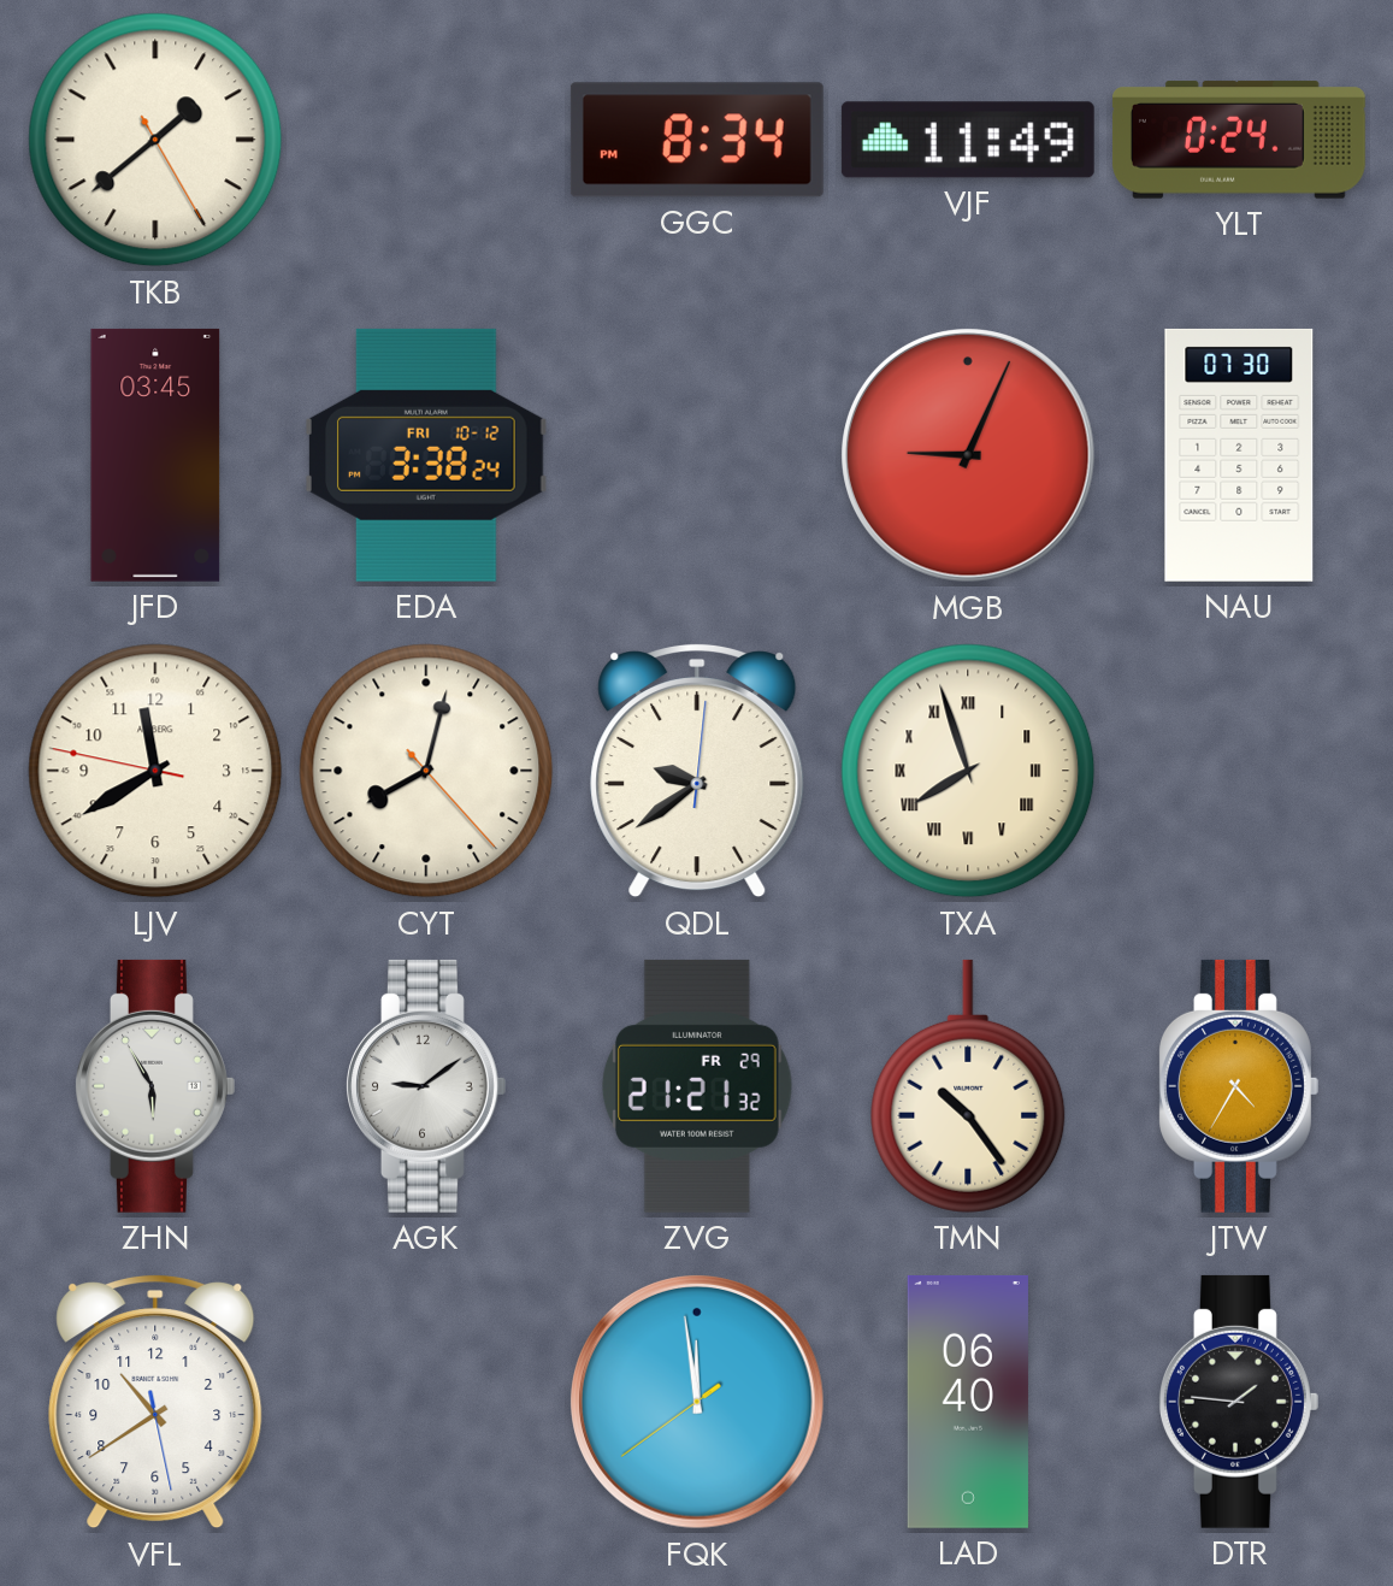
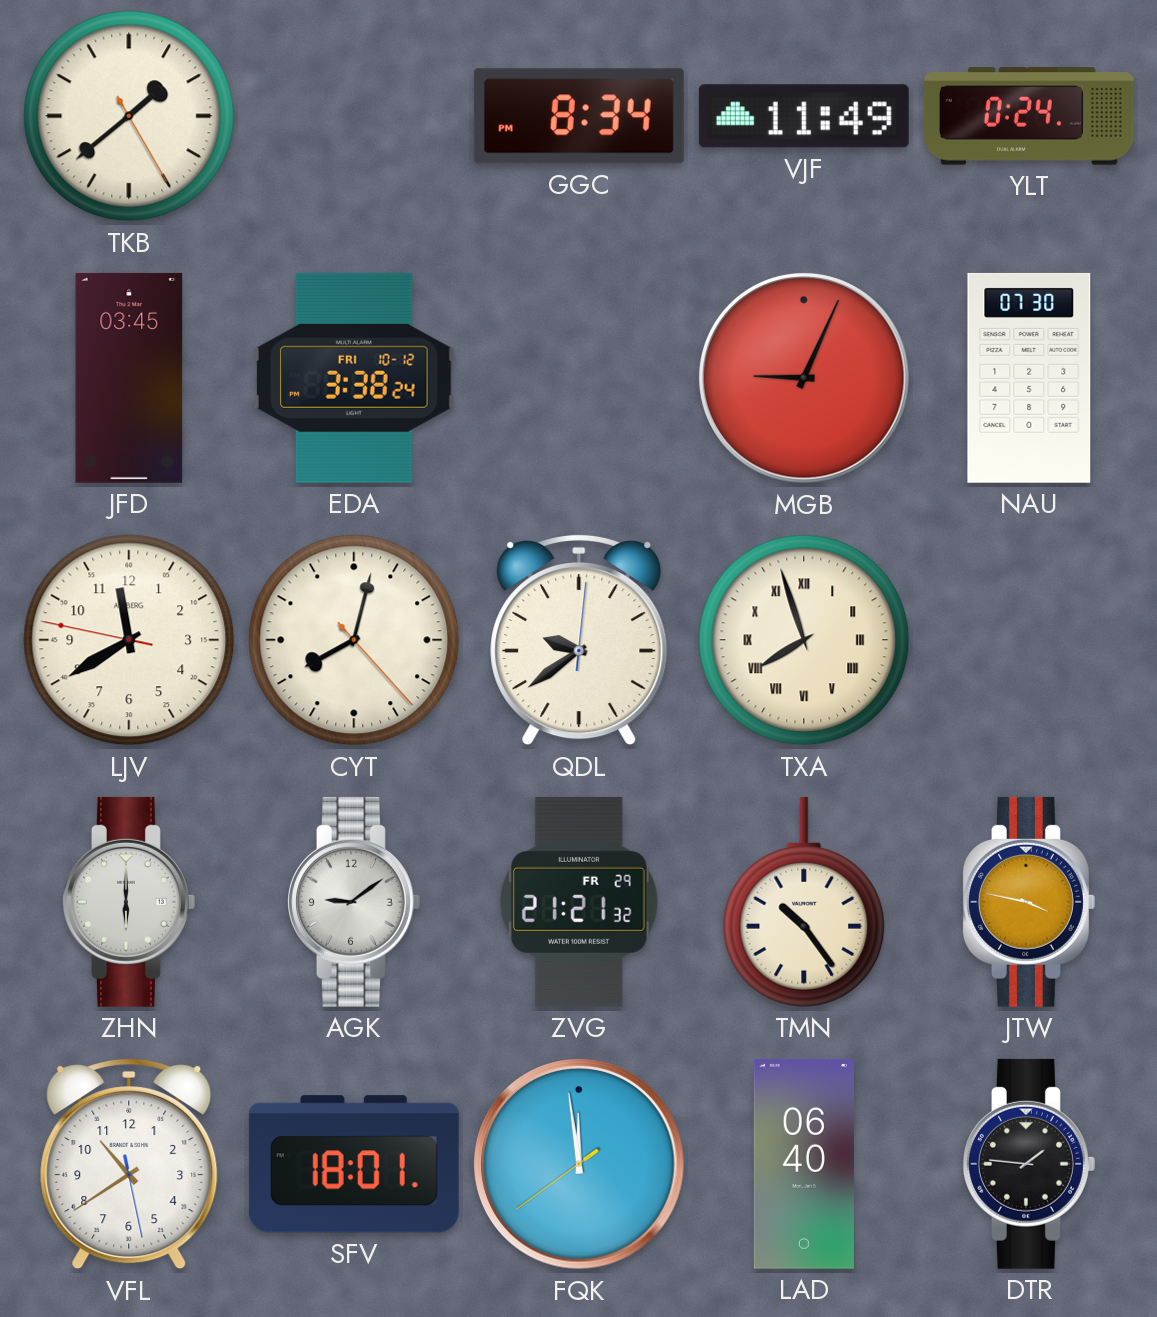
ZHN: 5:55 -> 6:00
JTW: 4:35 -> 3:47
SFV: none -> 18:01
